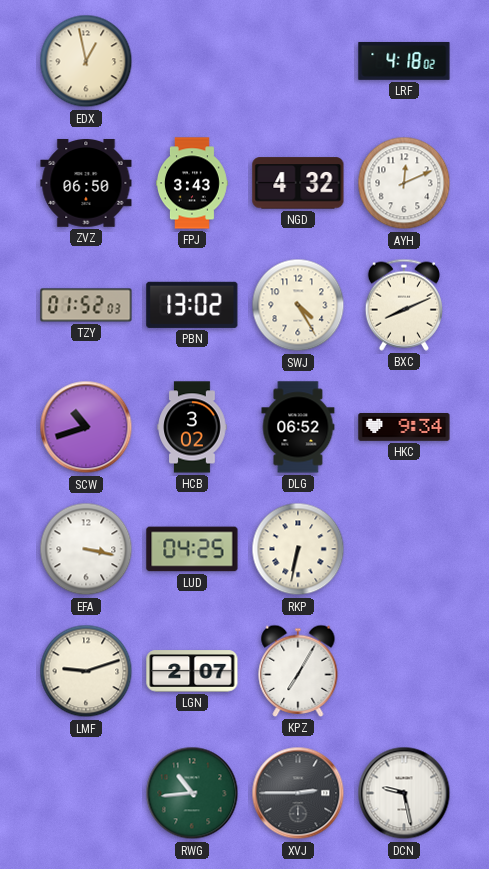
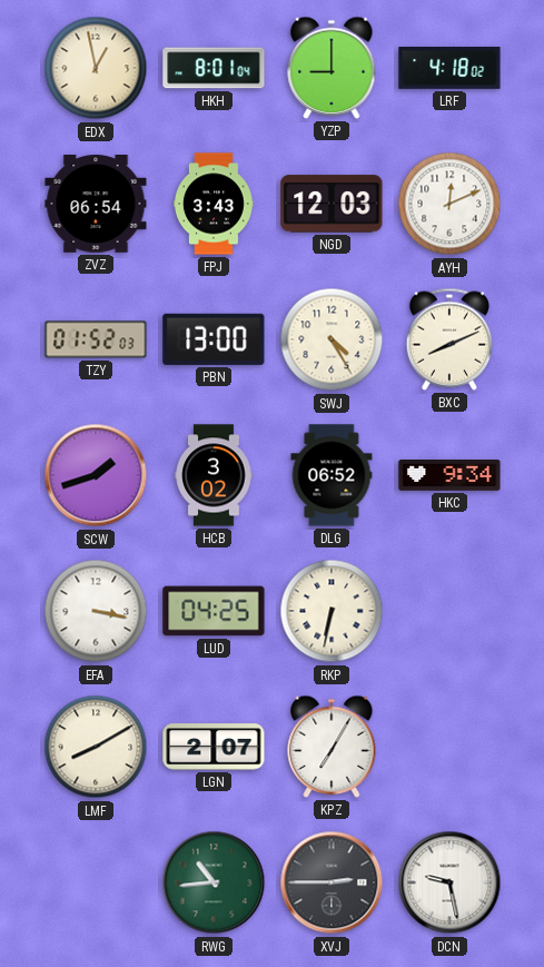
HKH: none -> 8:01
YZP: none -> 9:00
ZVZ: 06:50 -> 06:54
NGD: 4:32 -> 12:03
PBN: 13:02 -> 13:00
SCW: 10:42 -> 1:42
LMF: 9:12 -> 8:10
